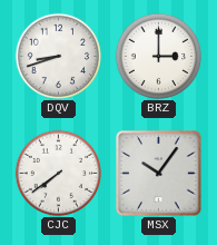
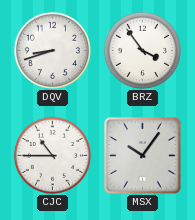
BRZ: 3:00 -> 3:54
CJC: 7:39 -> 10:45
